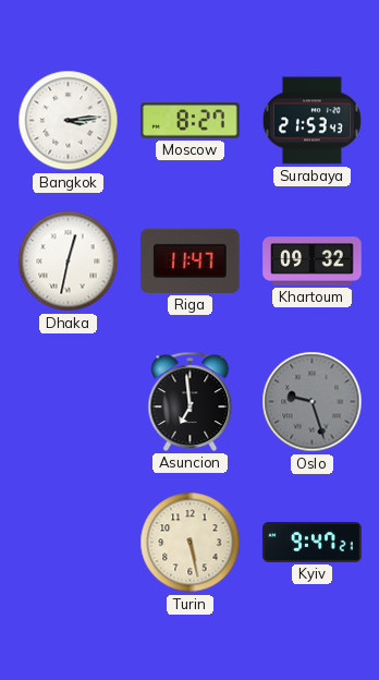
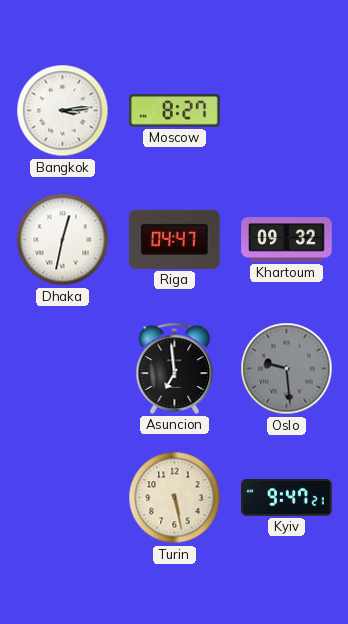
Surabaya: 21:53 -> none
Riga: 11:47 -> 04:47
Oslo: 9:27 -> 9:29
